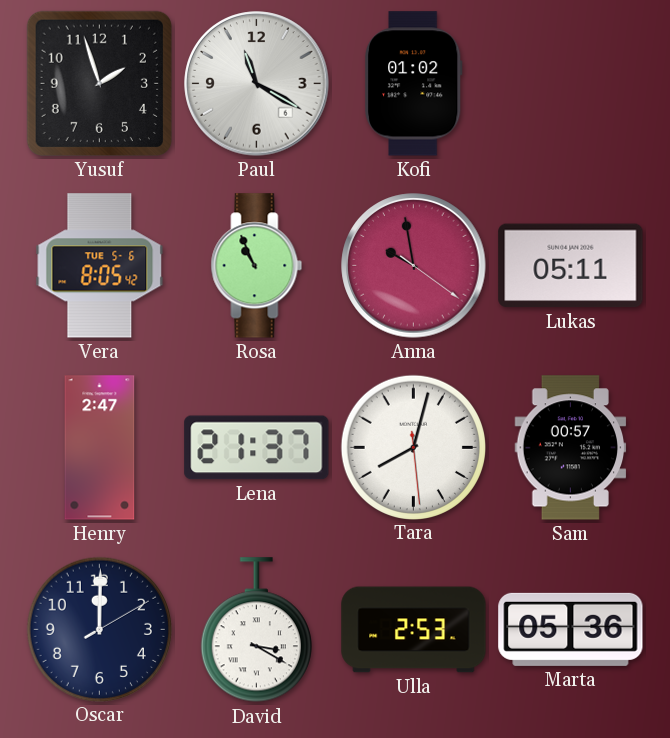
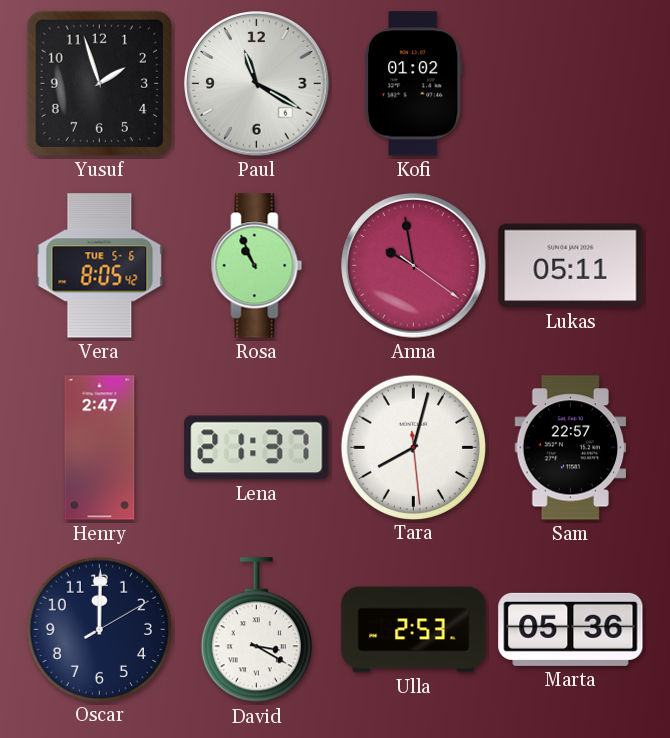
Sam: 00:57 -> 22:57
